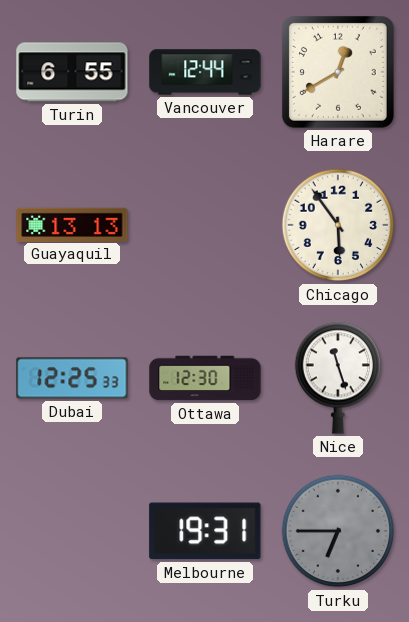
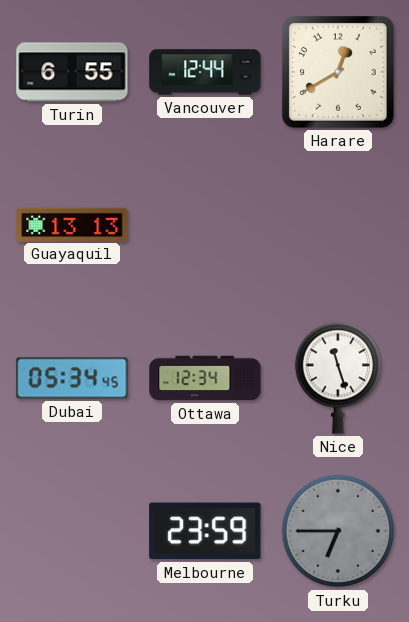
Chicago: 5:54 -> none
Dubai: 12:25 -> 05:34
Ottawa: 12:30 -> 12:34
Melbourne: 19:31 -> 23:59
